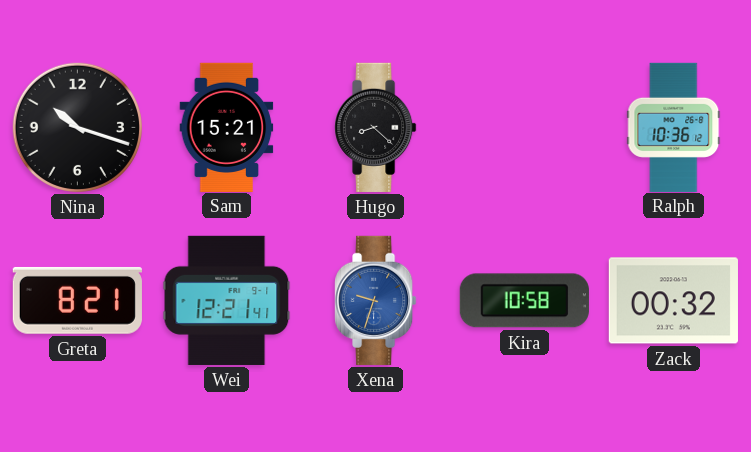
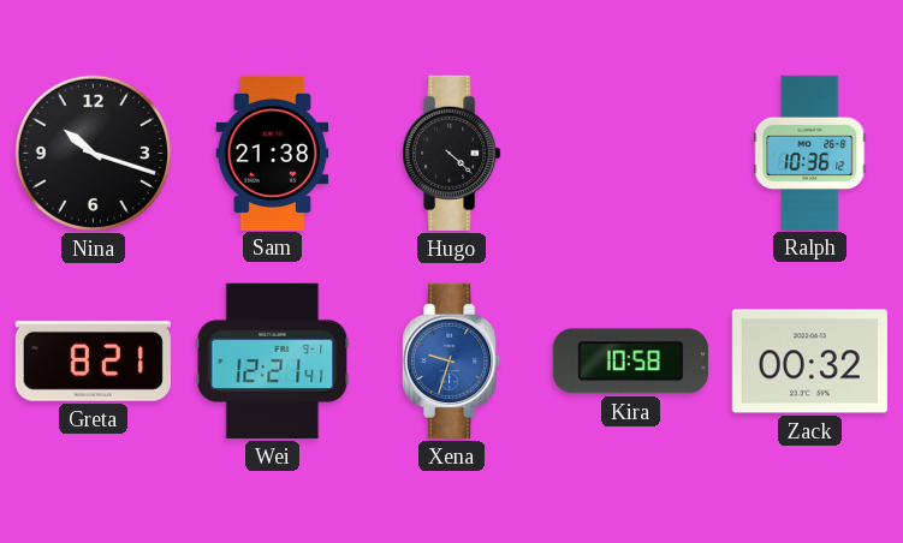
Sam: 15:21 -> 21:38
Hugo: 8:22 -> 4:22
